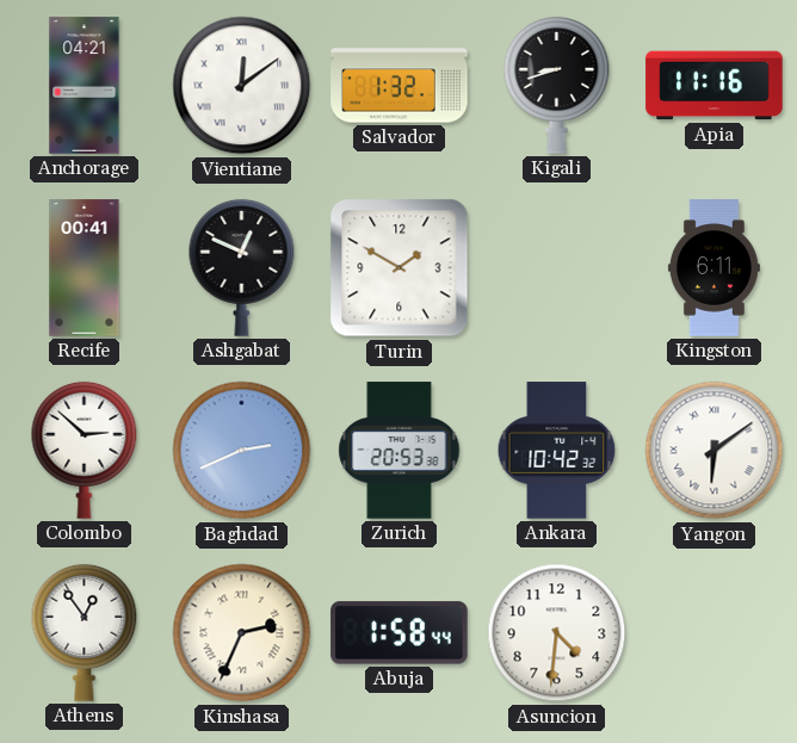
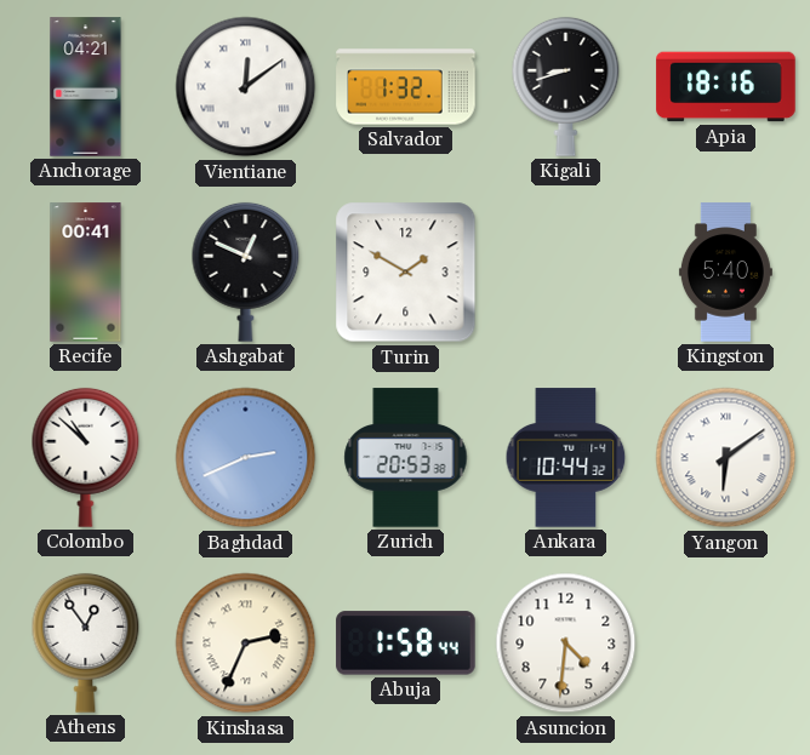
Apia: 11:16 -> 18:16
Kingston: 6:11 -> 5:40
Colombo: 2:52 -> 10:52
Ankara: 10:42 -> 10:44
